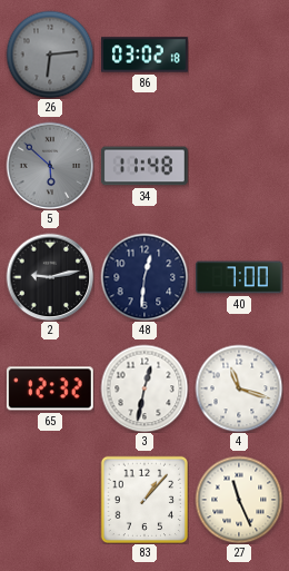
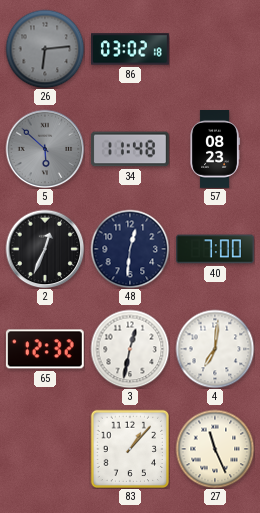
57: none -> 08:23
2: 9:13 -> 12:34
4: 11:18 -> 7:01
